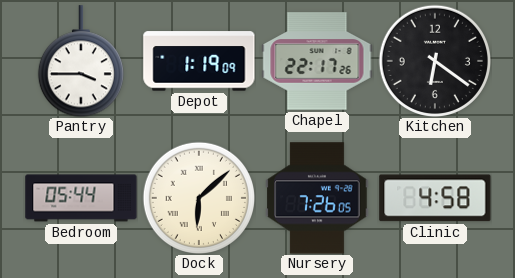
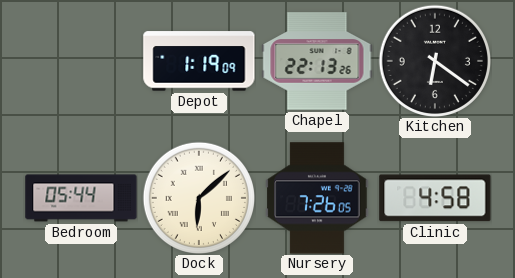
Pantry: 3:45 -> none
Chapel: 22:17 -> 22:13
